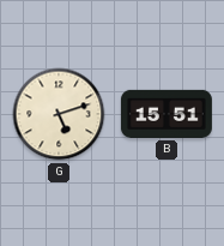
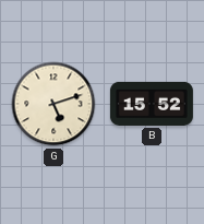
B: 15:51 -> 15:52
